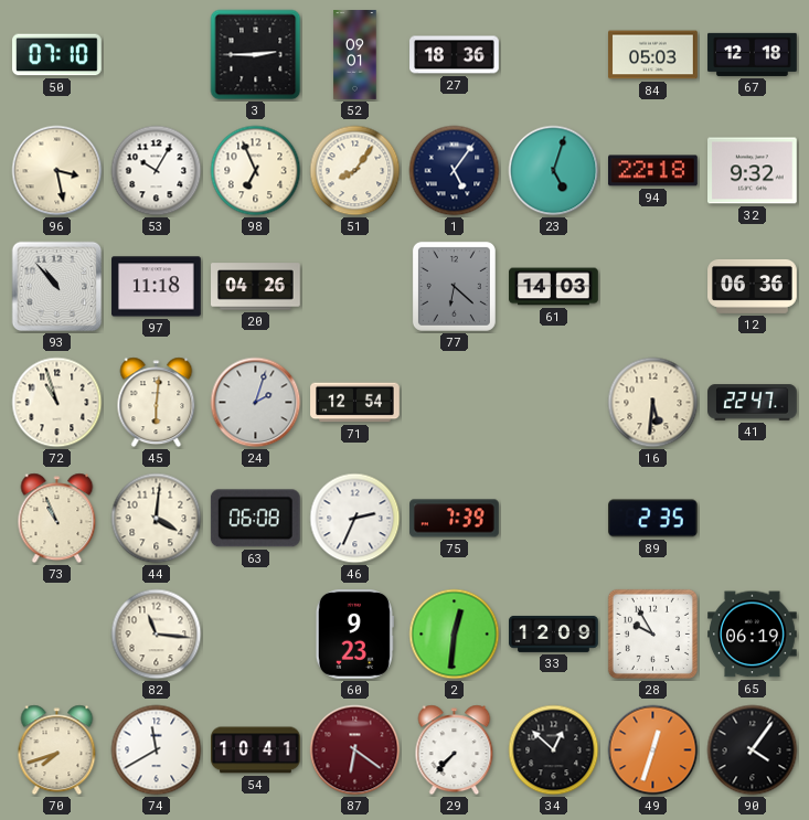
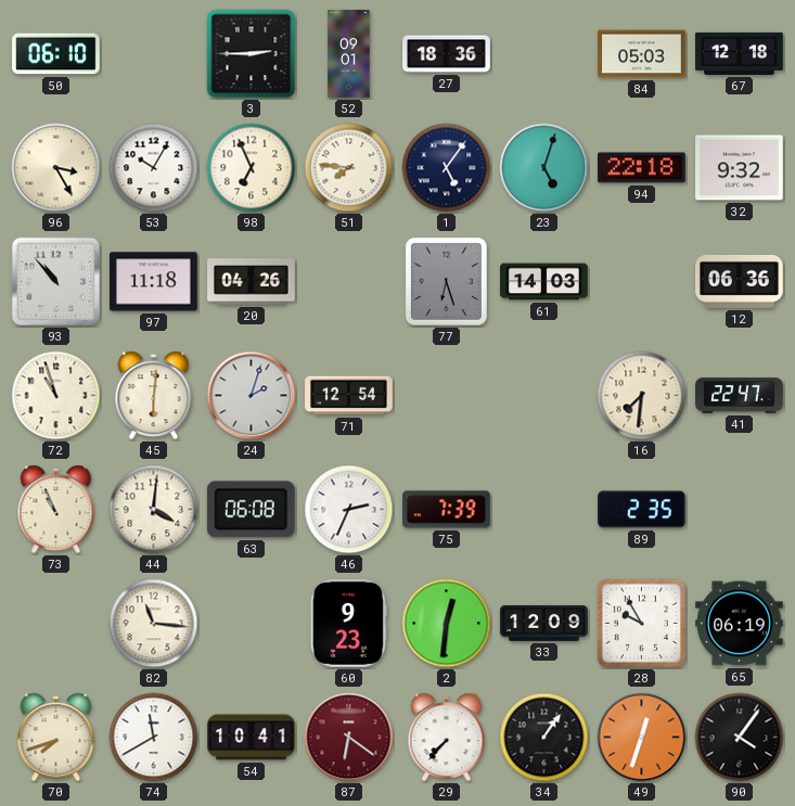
50: 07:10 -> 06:10
96: 3:28 -> 3:25
51: 8:06 -> 7:46
77: 6:22 -> 6:27
16: 5:31 -> 7:31
34: 12:52 -> 1:06
